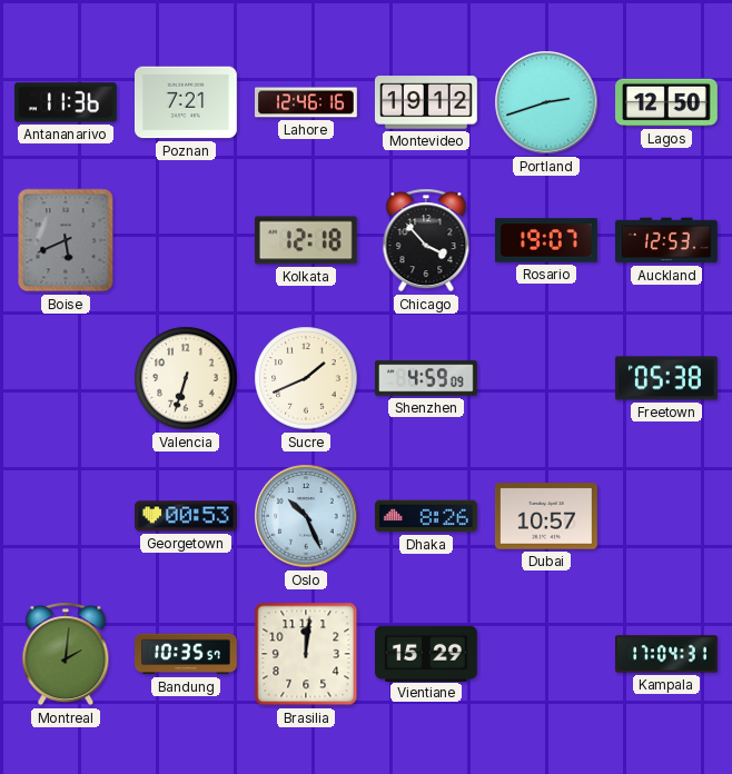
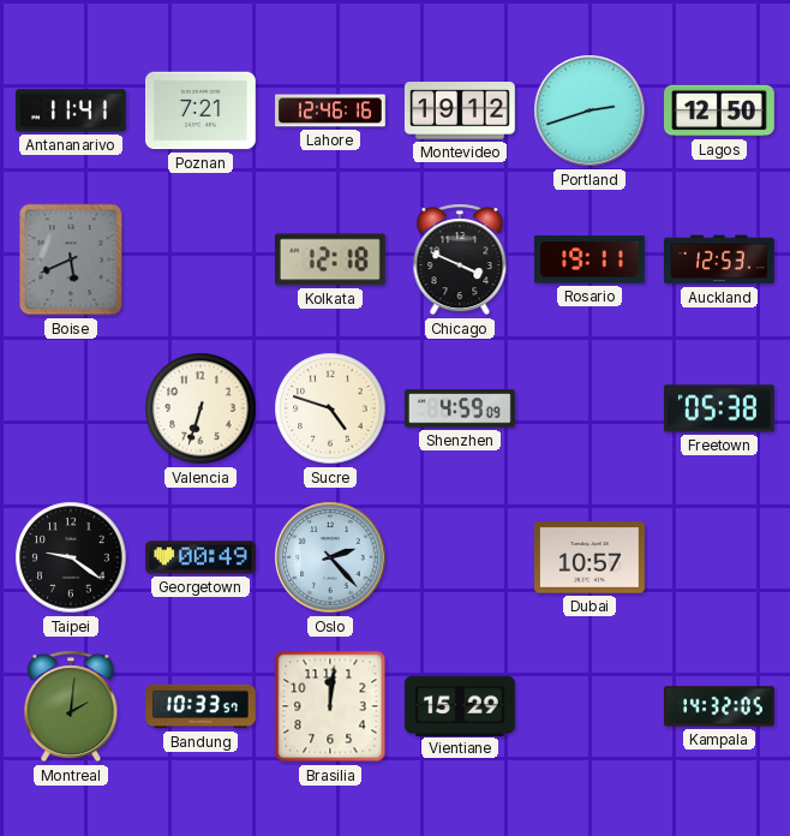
Antananarivo: 11:36 -> 11:41
Chicago: 3:53 -> 3:49
Rosario: 19:07 -> 19:11
Sucre: 1:41 -> 4:48
Taipei: none -> 9:21
Georgetown: 00:53 -> 00:49
Oslo: 10:26 -> 2:23
Dhaka: 8:26 -> none
Bandung: 10:35 -> 10:33
Kampala: 17:04 -> 14:32
